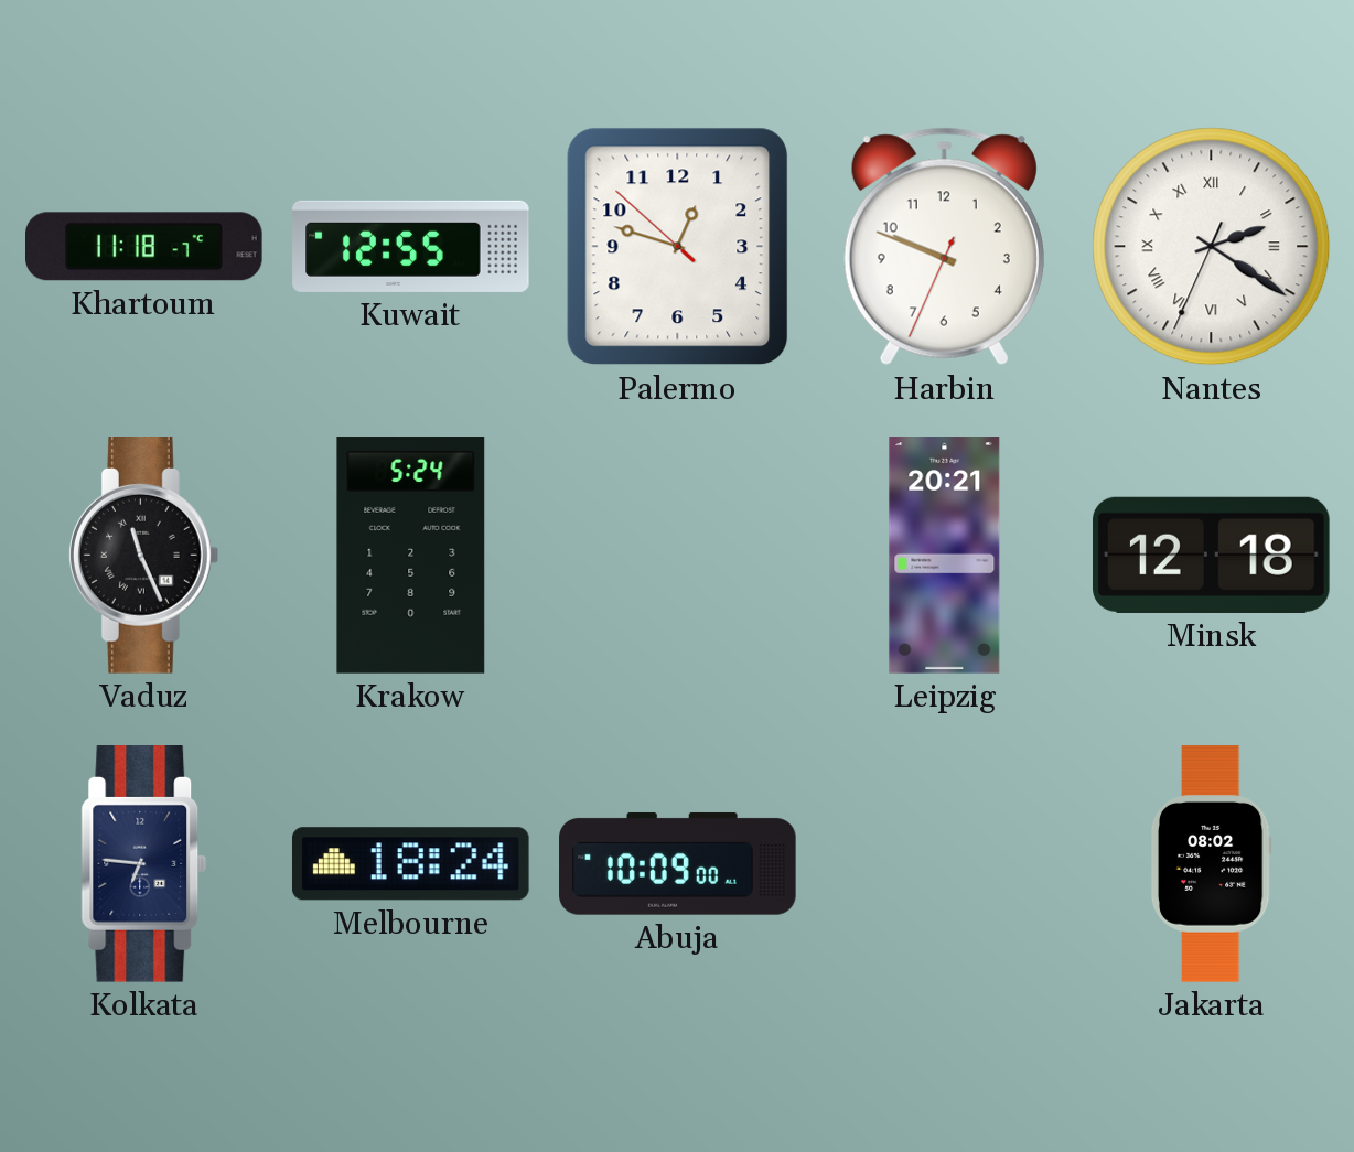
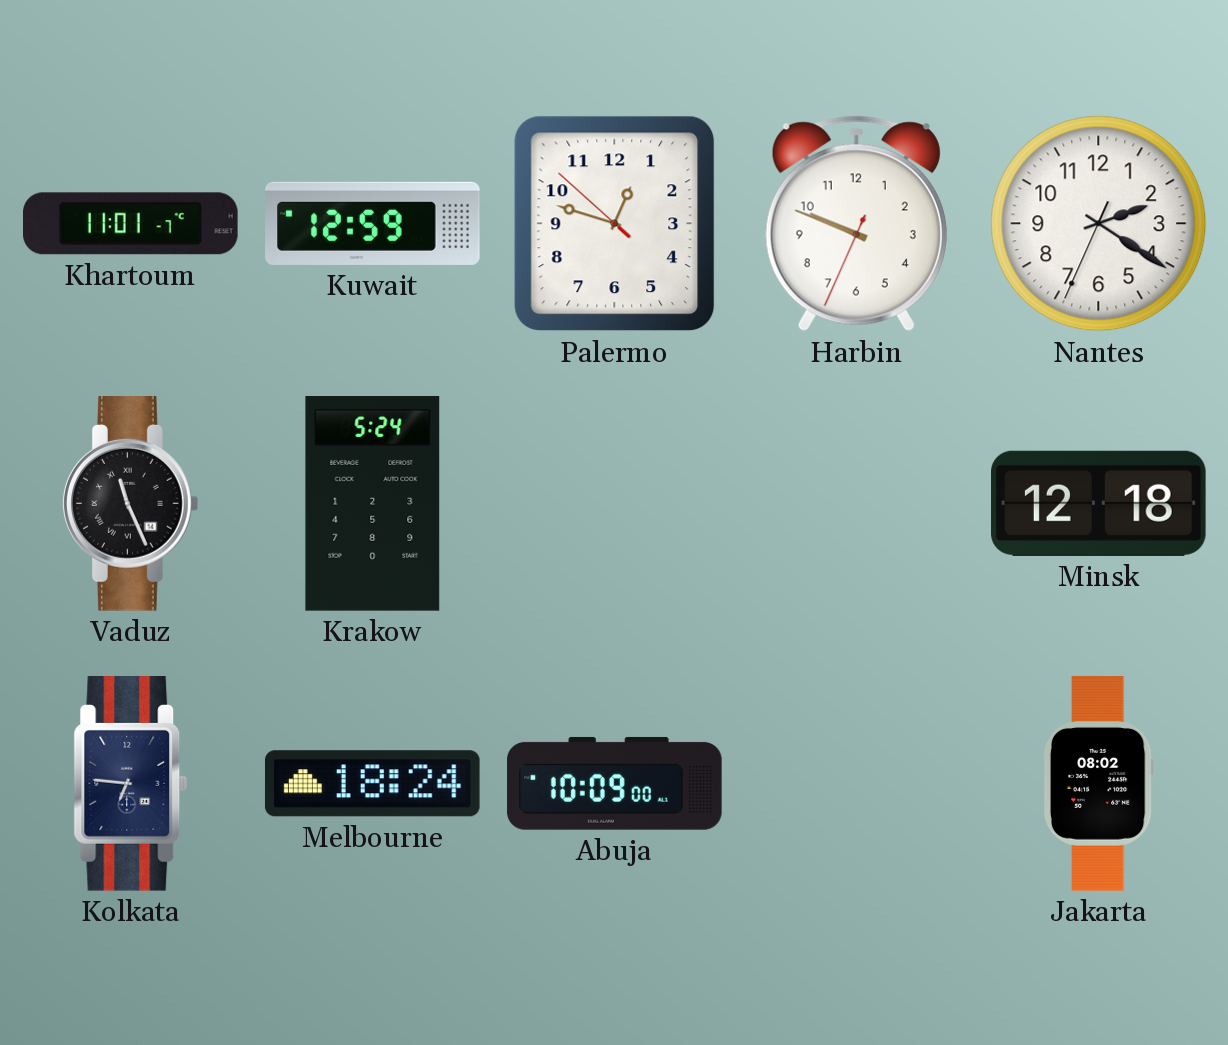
Khartoum: 11:18 -> 11:01
Kuwait: 12:55 -> 12:59
Nantes numerals: Roman -> Arabic
Leipzig: 20:21 -> none
